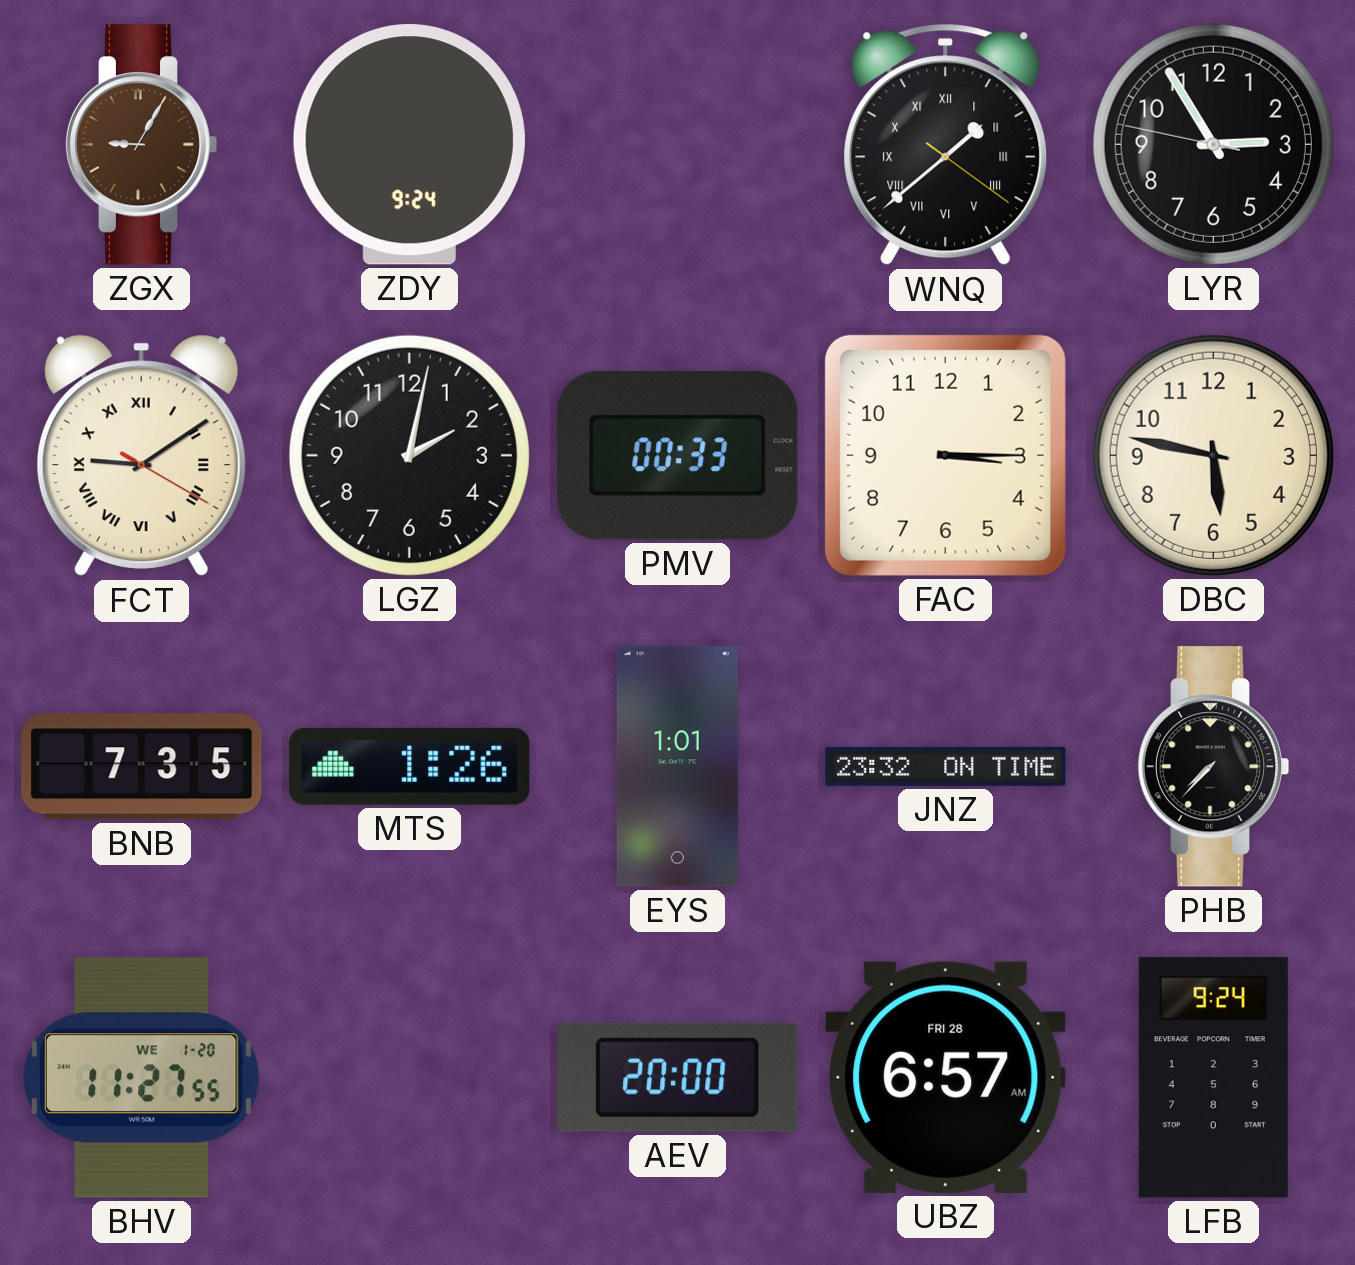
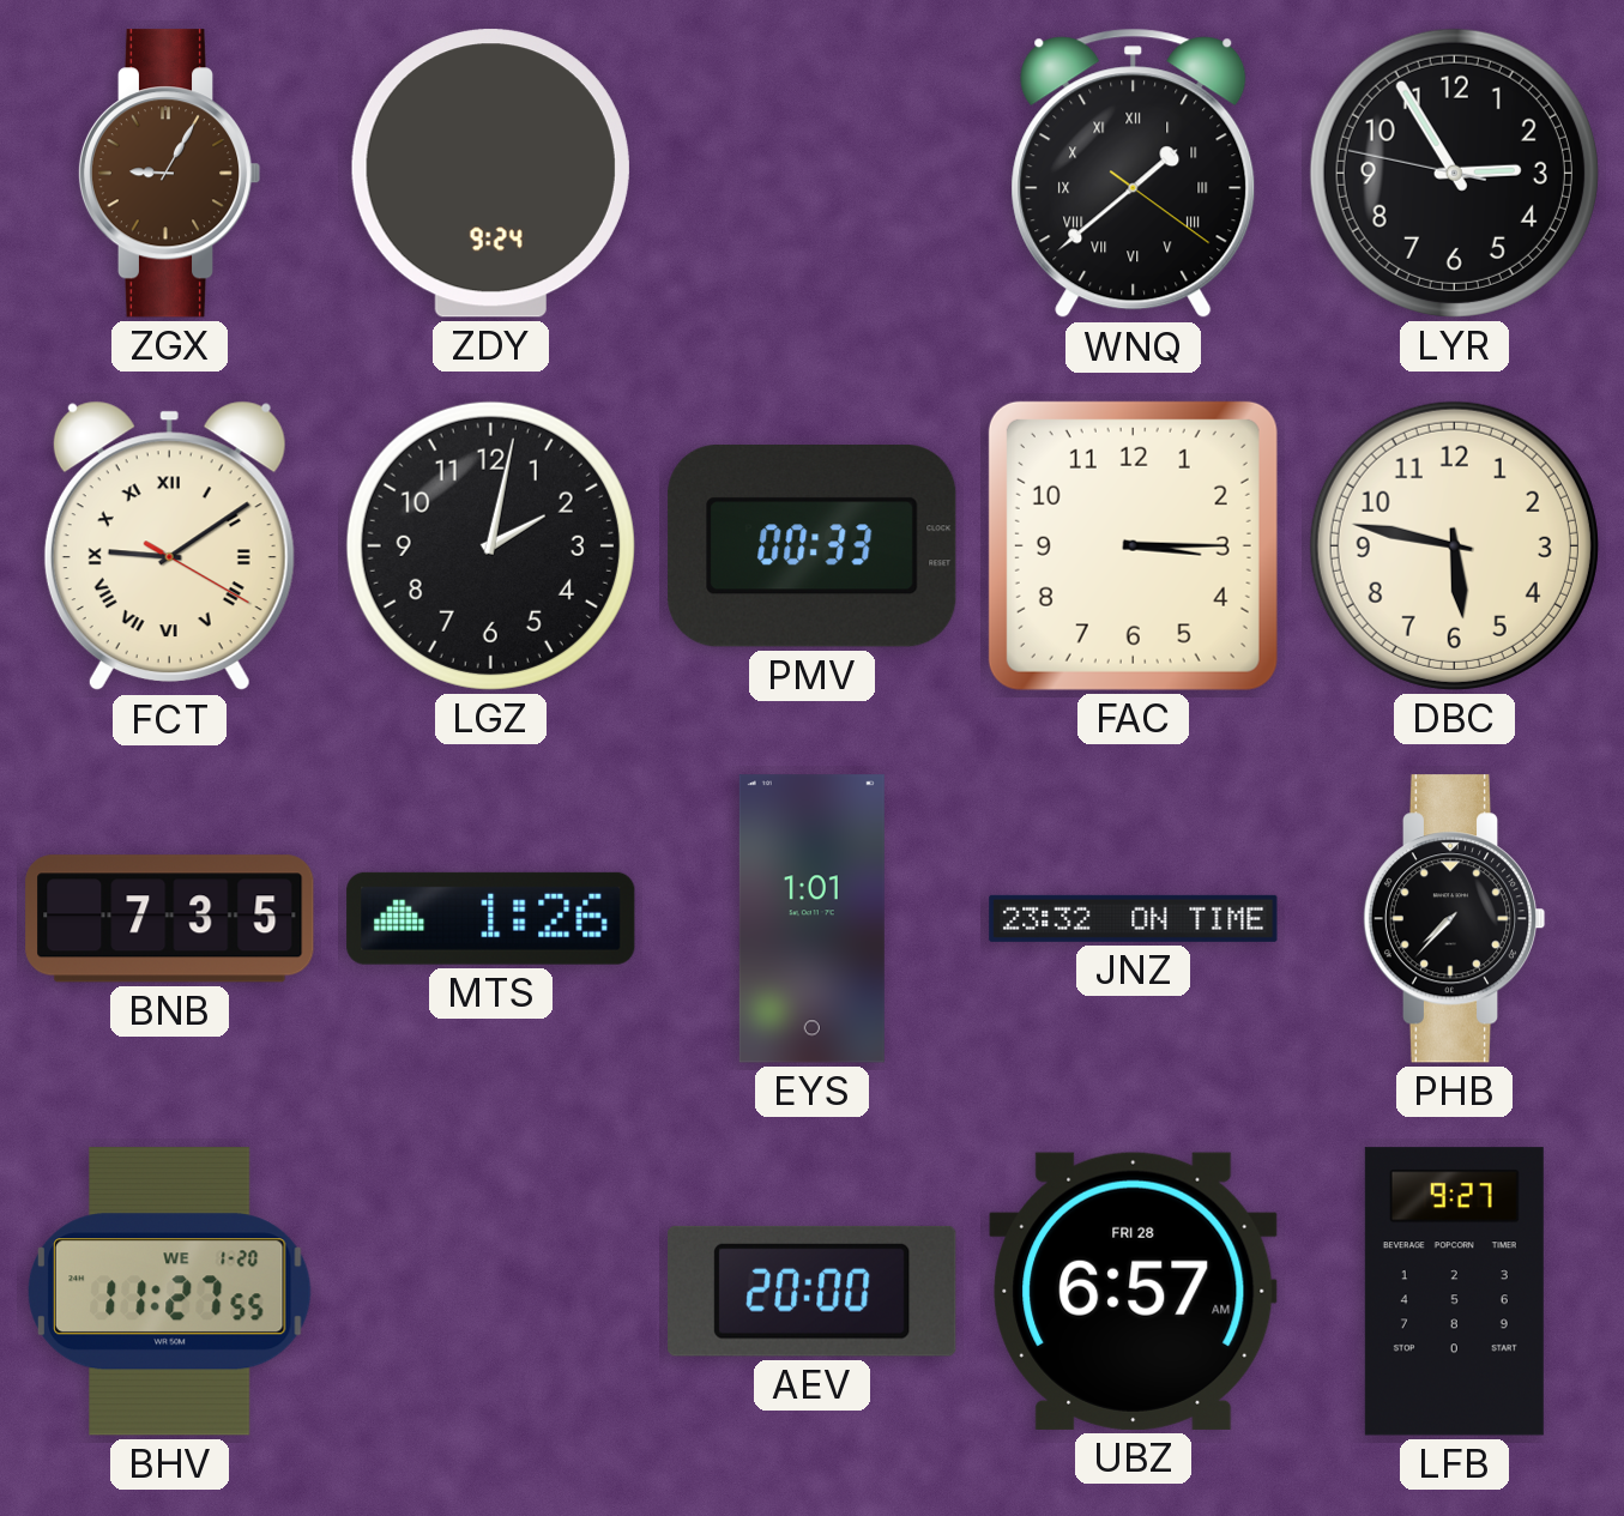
LFB: 9:24 -> 9:27
